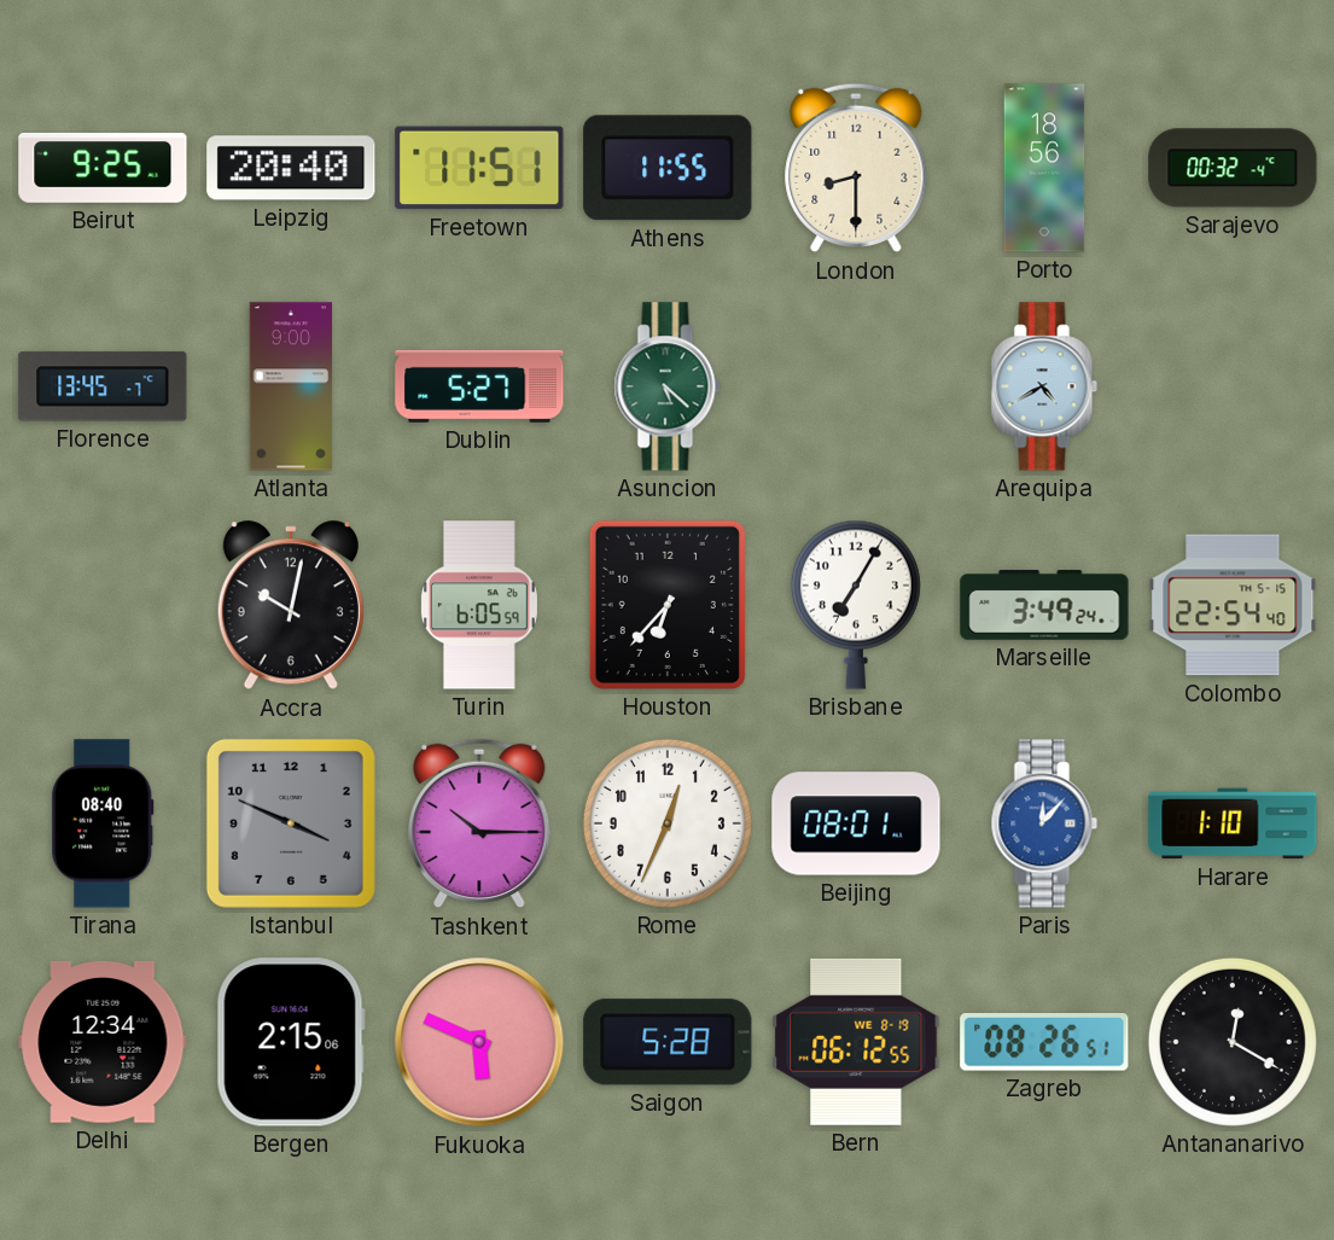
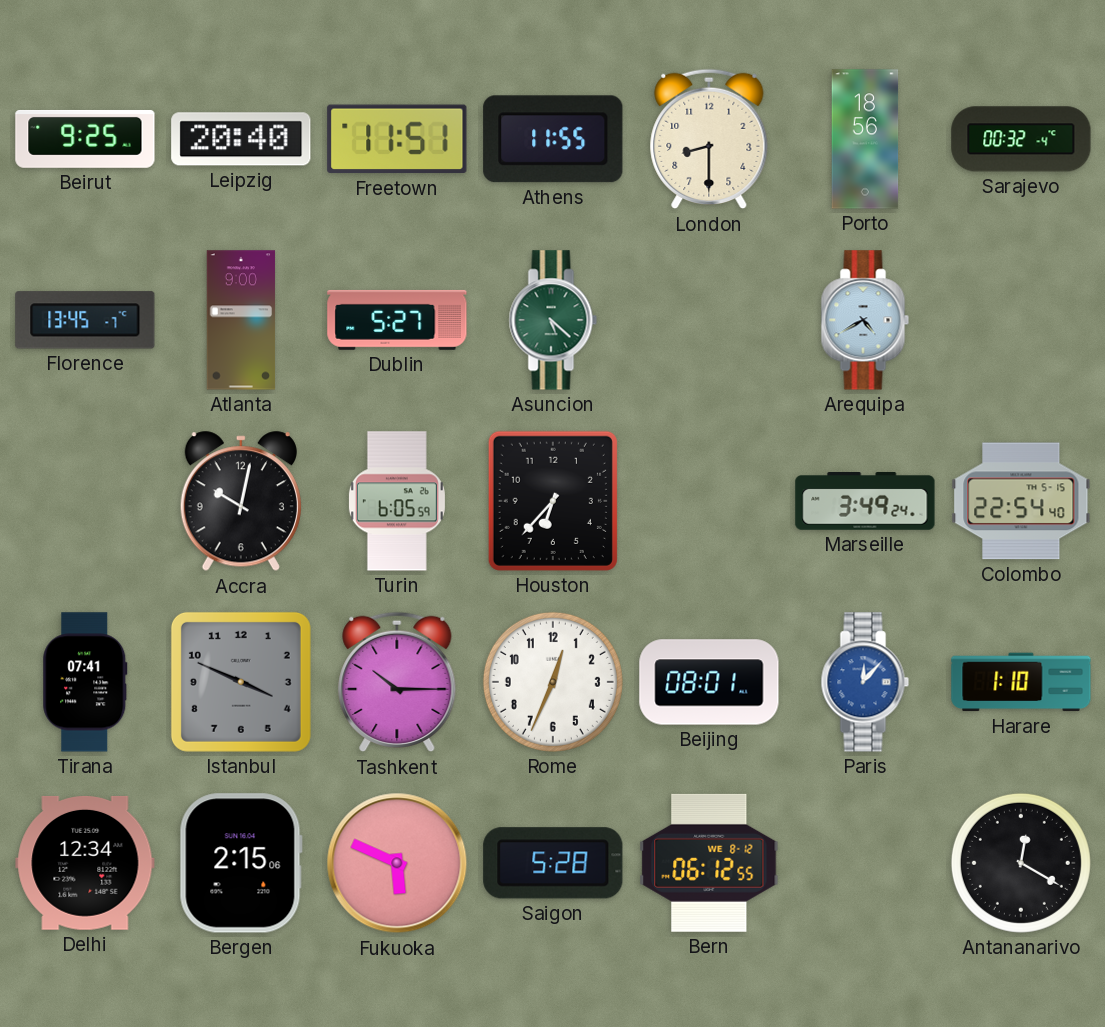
Brisbane: 7:05 -> none
Tirana: 08:40 -> 07:41
Bern date: WE 8-19 -> WE 8-12
Zagreb: 08:26 -> none
